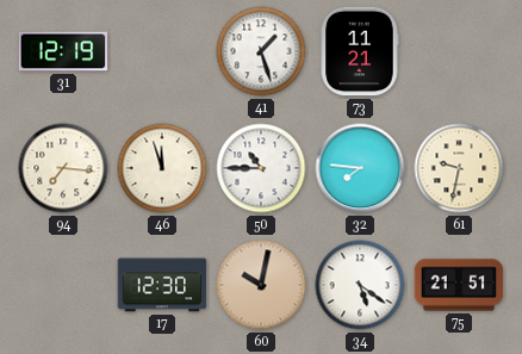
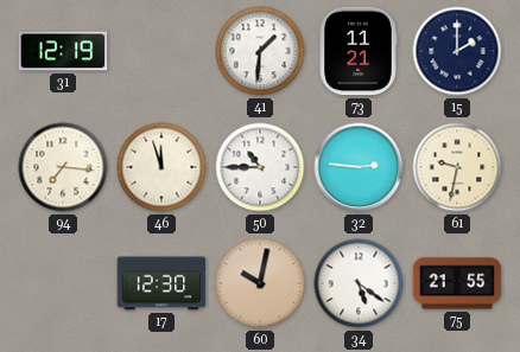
41: 1:27 -> 1:31
15: none -> 2:00
32: 7:46 -> 2:46
75: 21:51 -> 21:55
